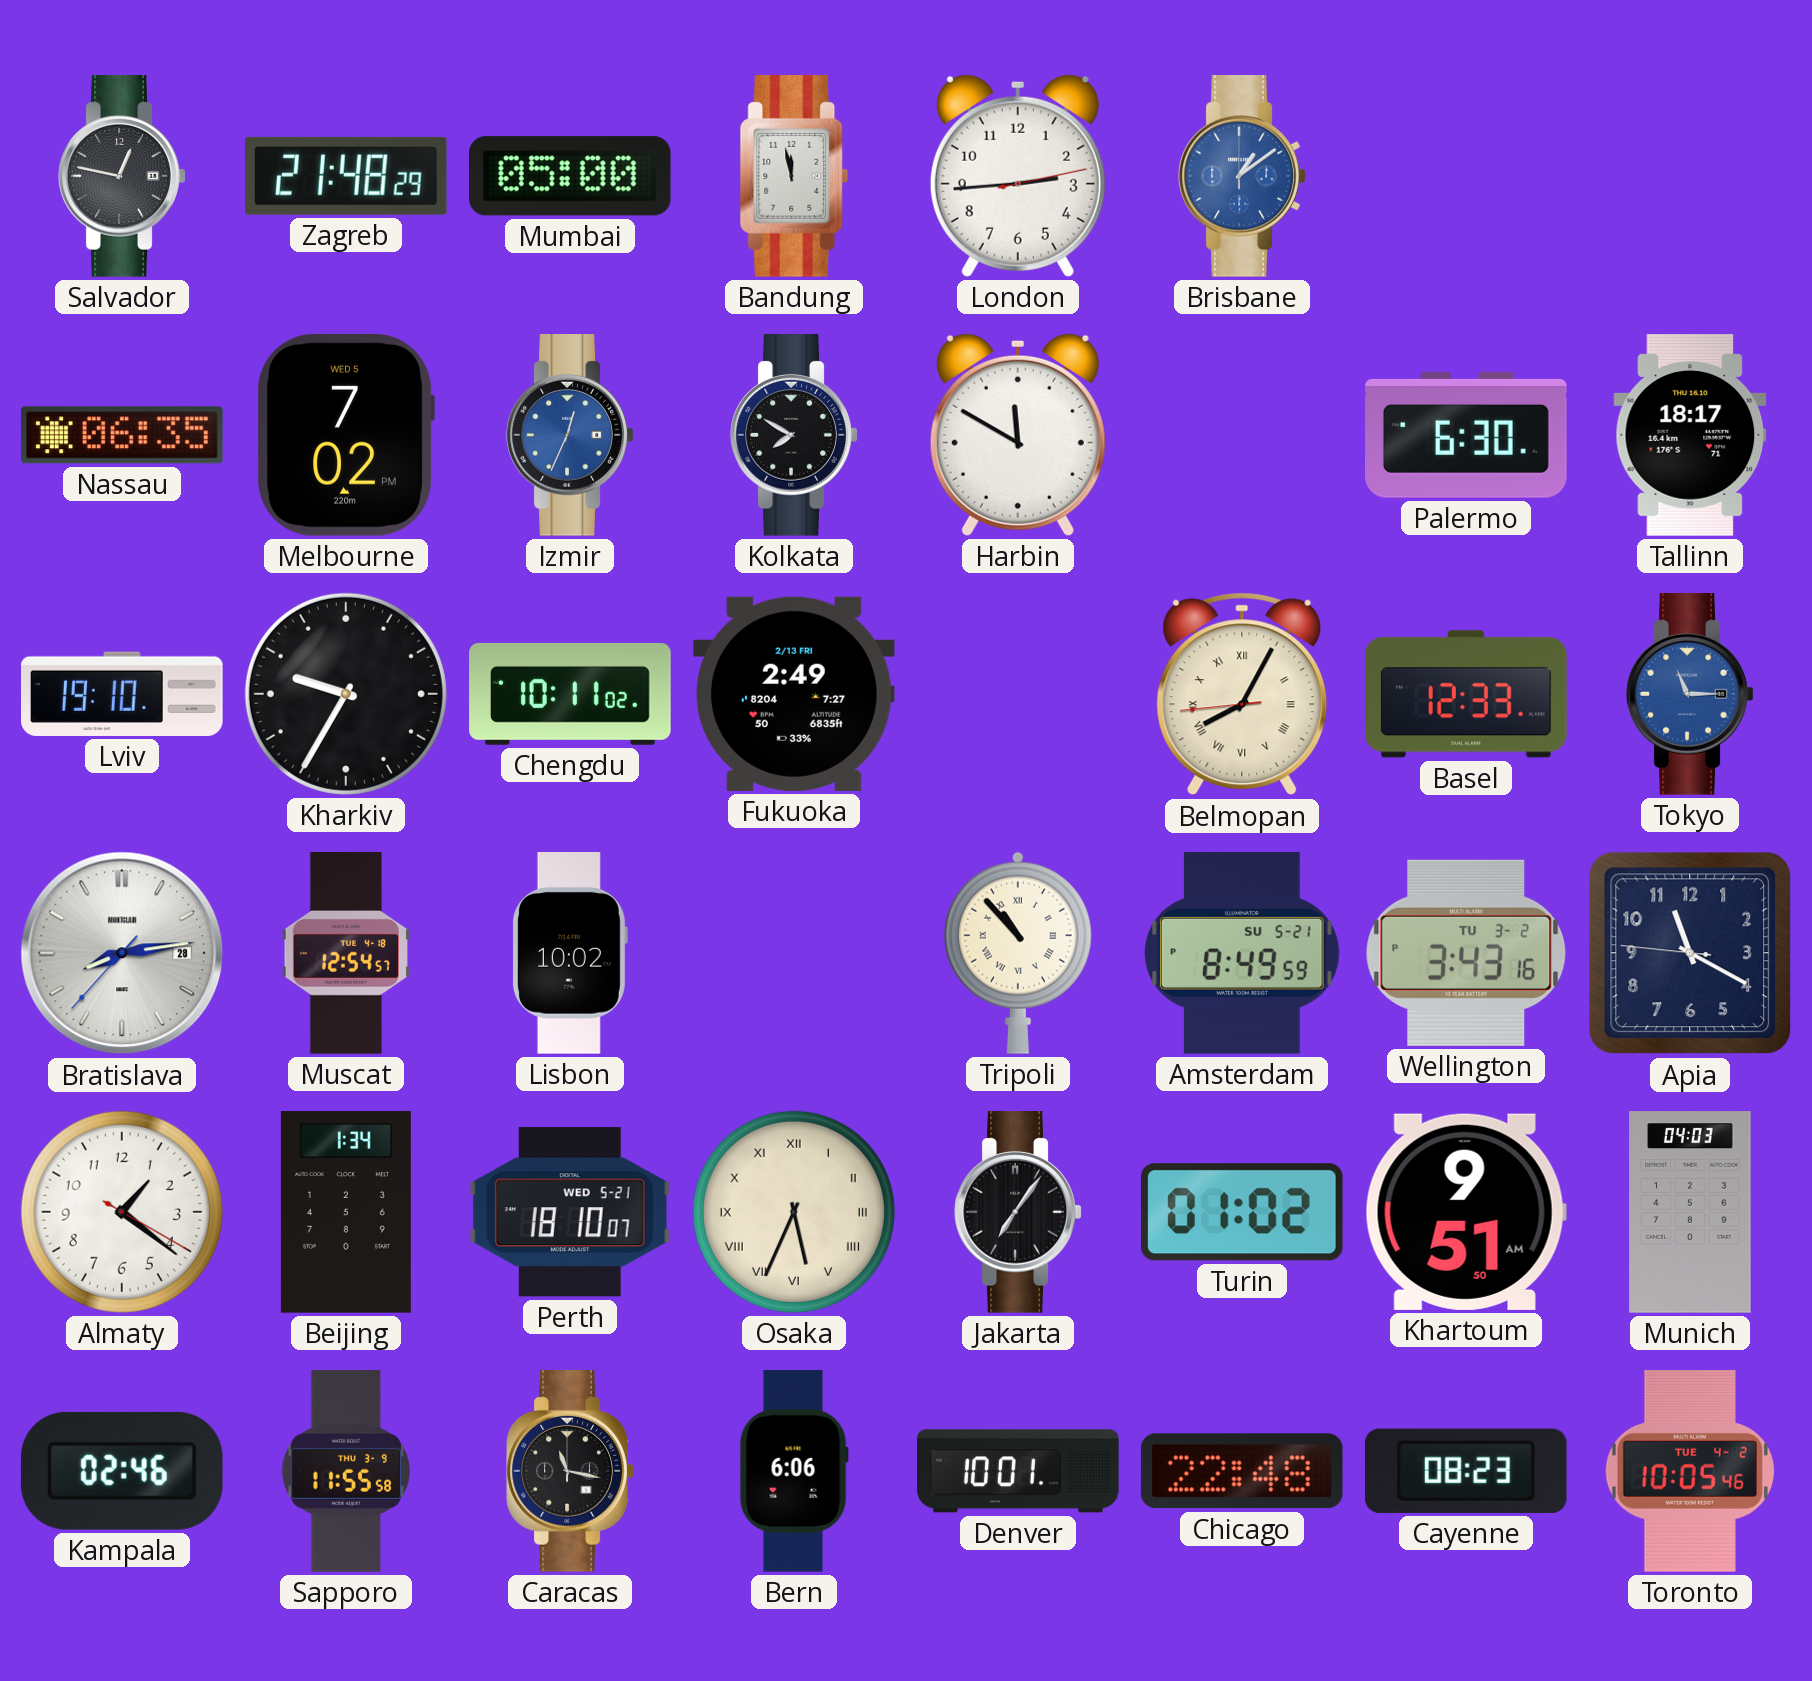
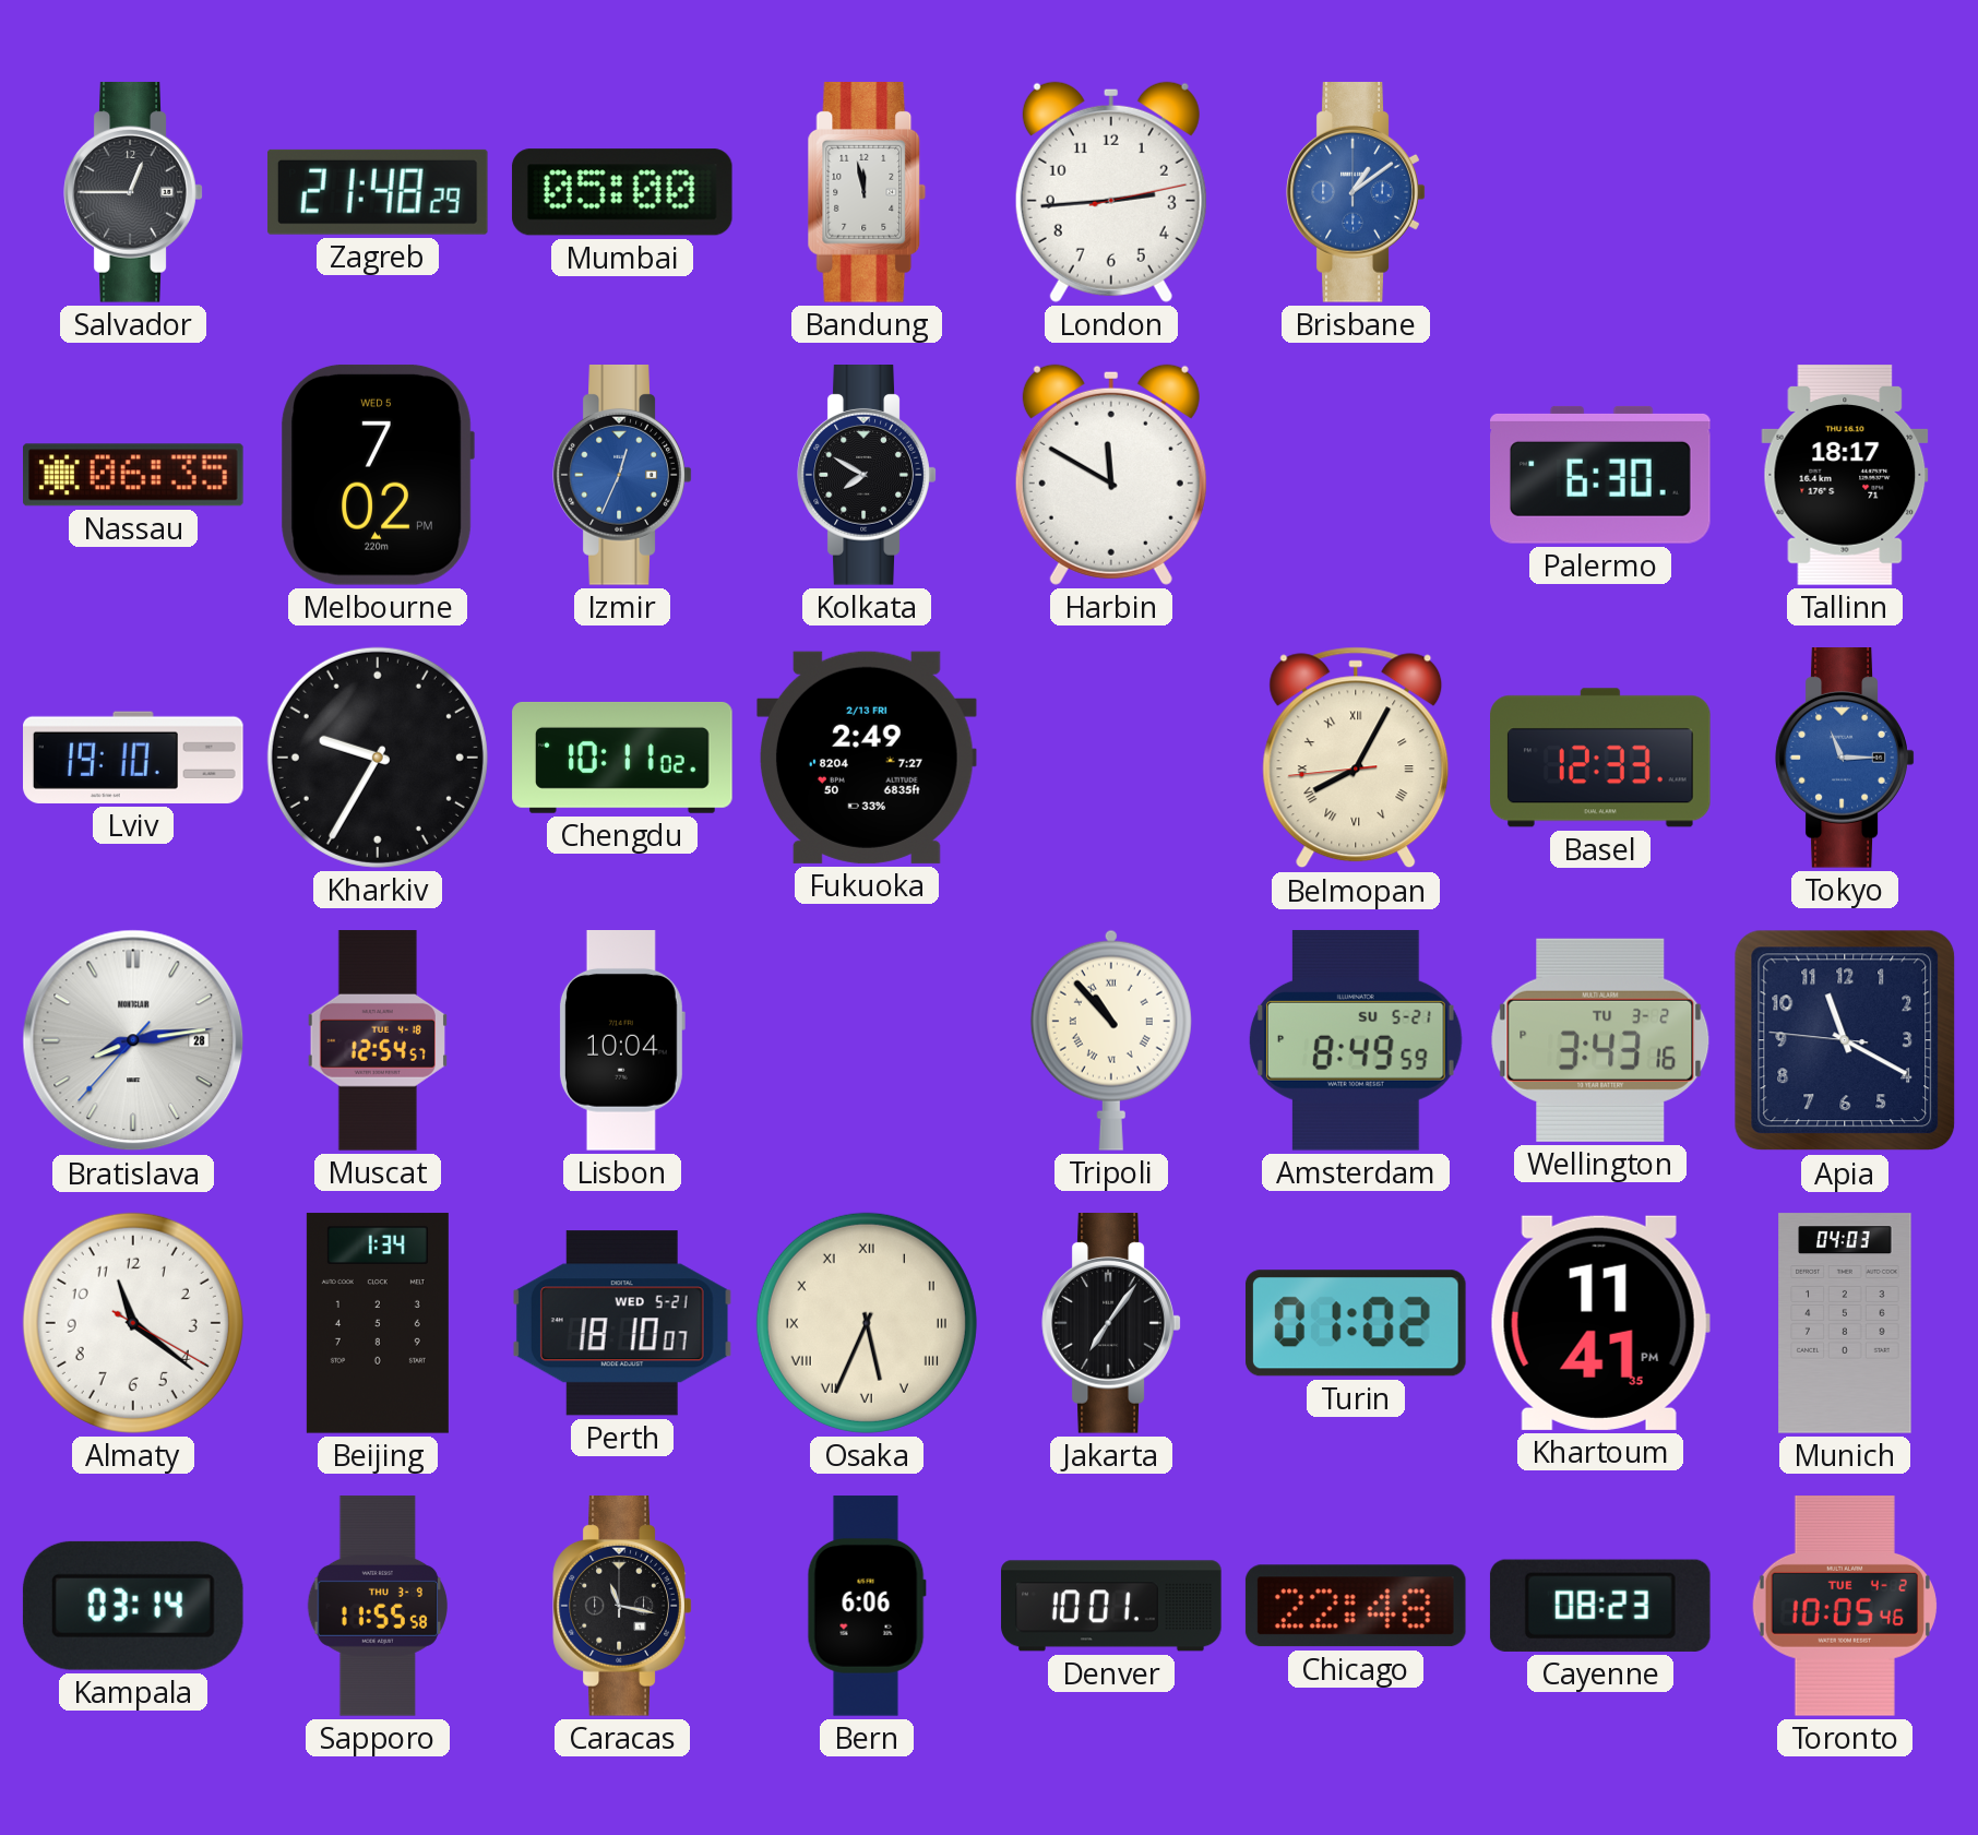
Salvador: 12:47 -> 12:45
Lisbon: 10:02 -> 10:04
Almaty: 1:21 -> 11:21
Khartoum: 9:51 -> 11:41
Kampala: 02:46 -> 03:14
